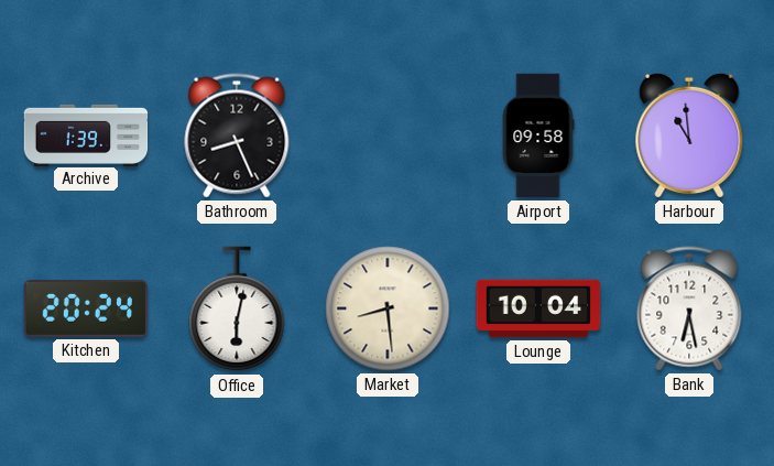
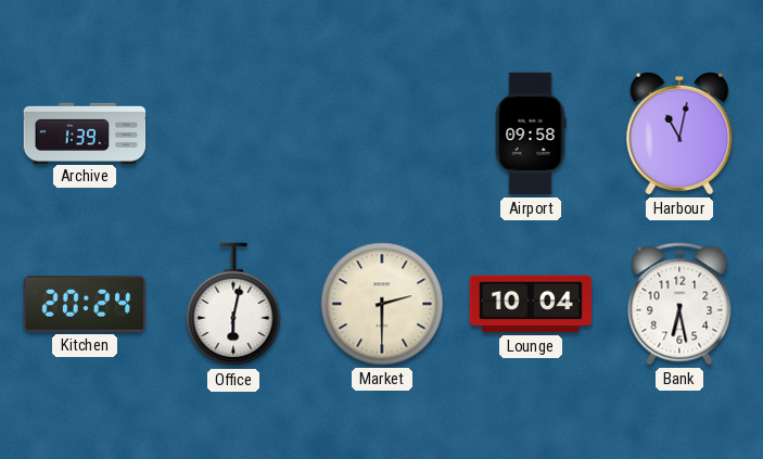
Bathroom: 8:26 -> none
Harbour: 10:59 -> 11:02
Market: 8:29 -> 2:30
